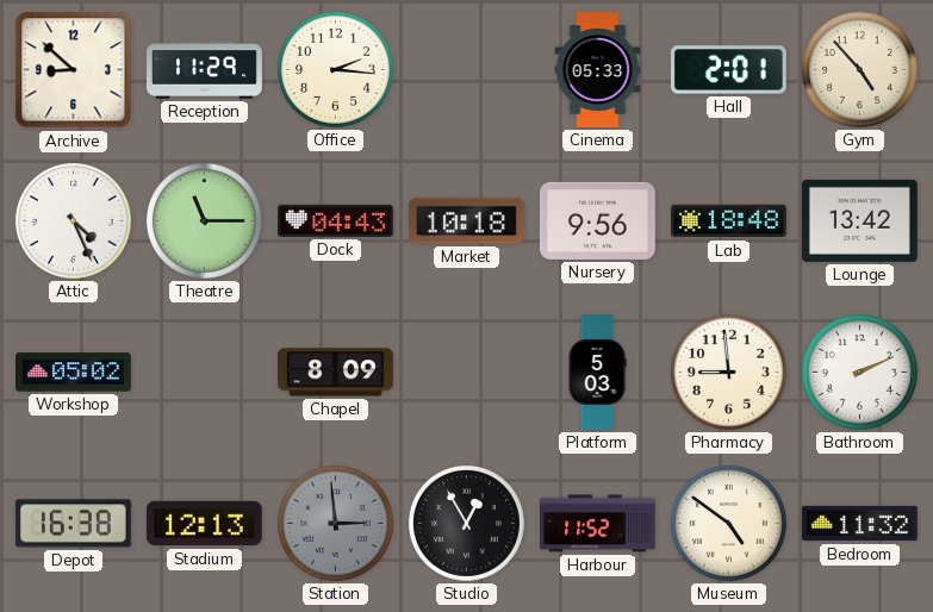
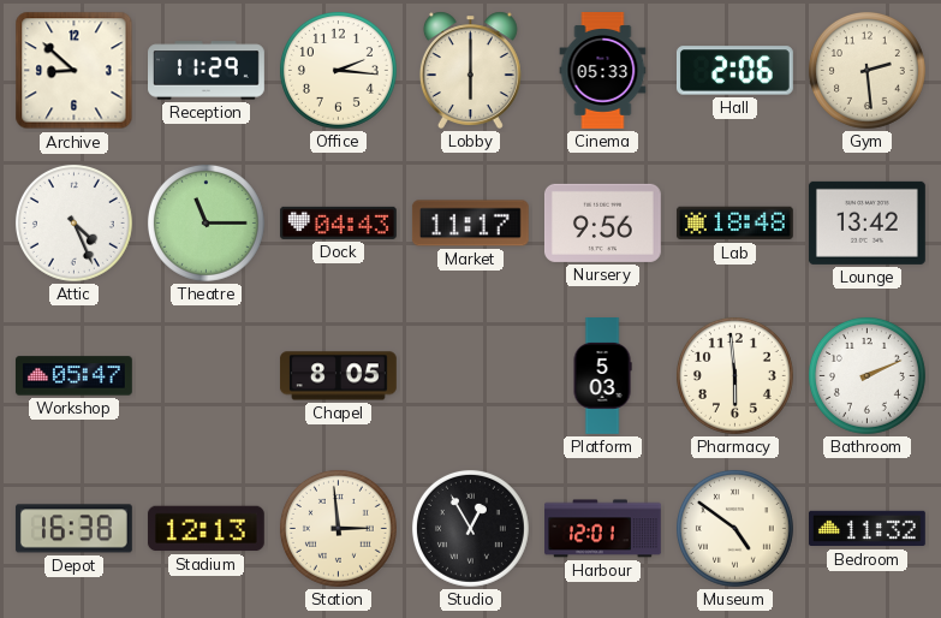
Lobby: none -> 6:00
Hall: 2:01 -> 2:06
Gym: 4:53 -> 2:29
Market: 10:18 -> 11:17
Workshop: 05:02 -> 05:47
Chapel: 8:09 -> 8:05
Pharmacy: 8:59 -> 5:59
Station dial: grey -> cream
Harbour: 11:52 -> 12:01
